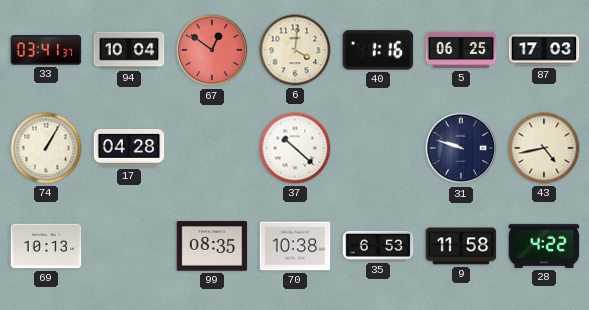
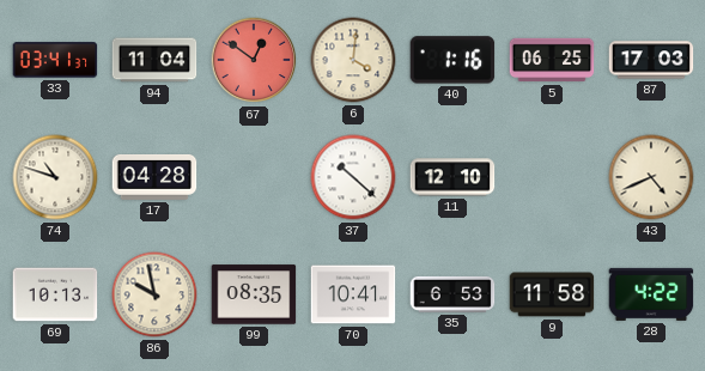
94: 10:04 -> 11:04
74: 1:05 -> 10:48
11: none -> 12:10
31: 9:48 -> none
43: 4:43 -> 4:41
86: none -> 9:58
70: 10:38 -> 10:41
